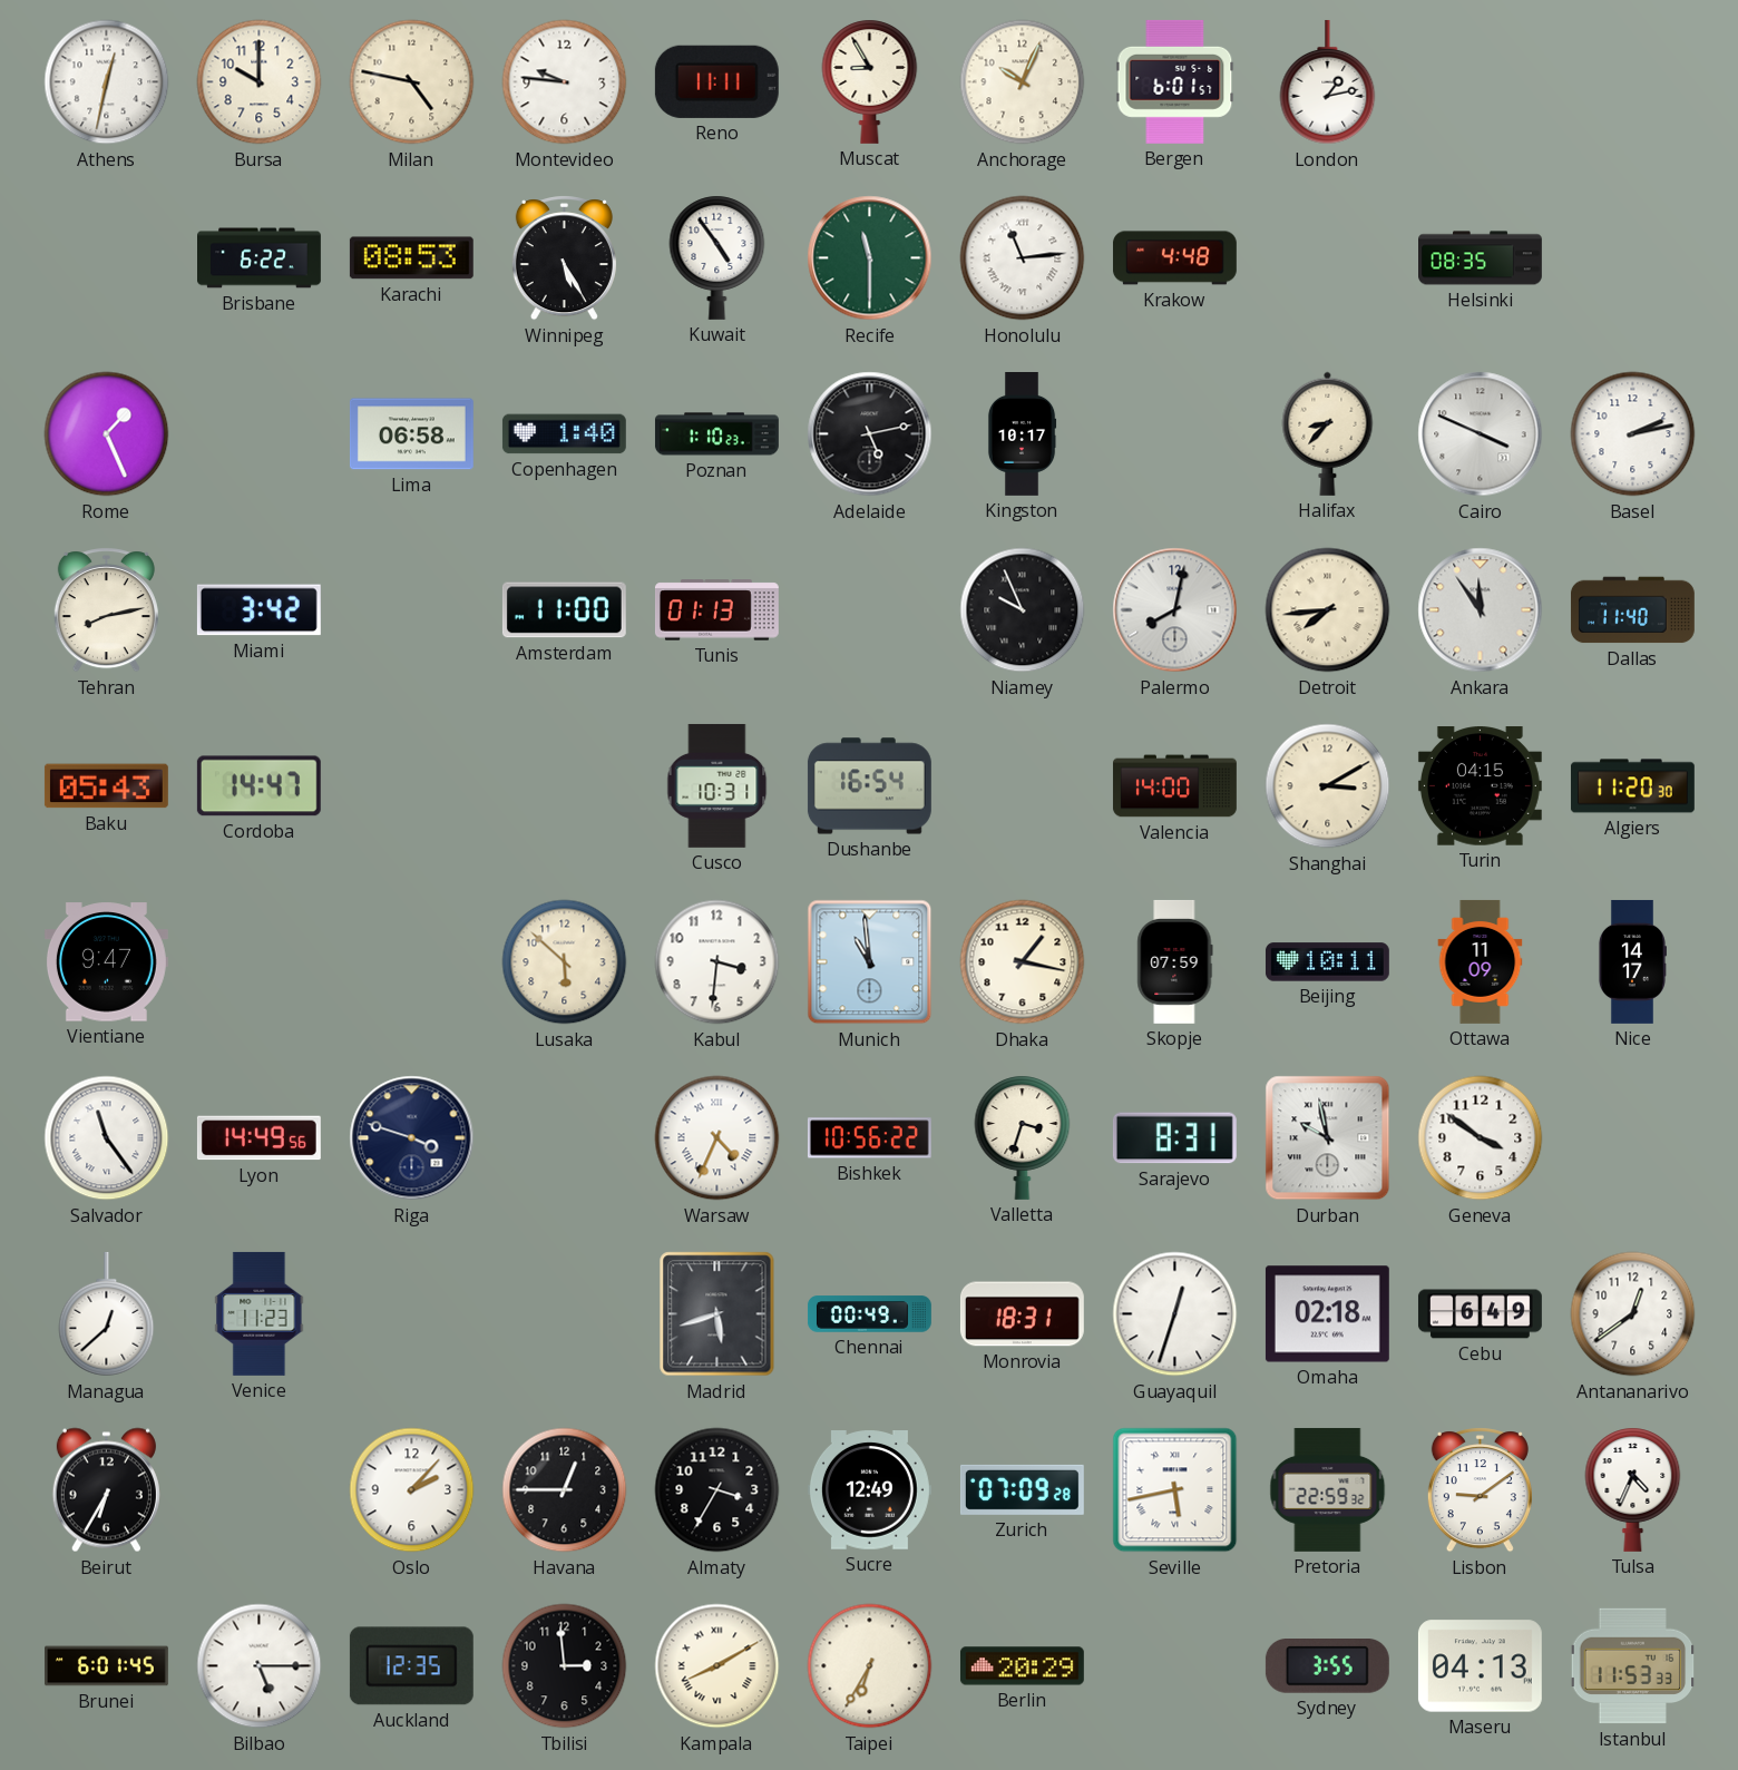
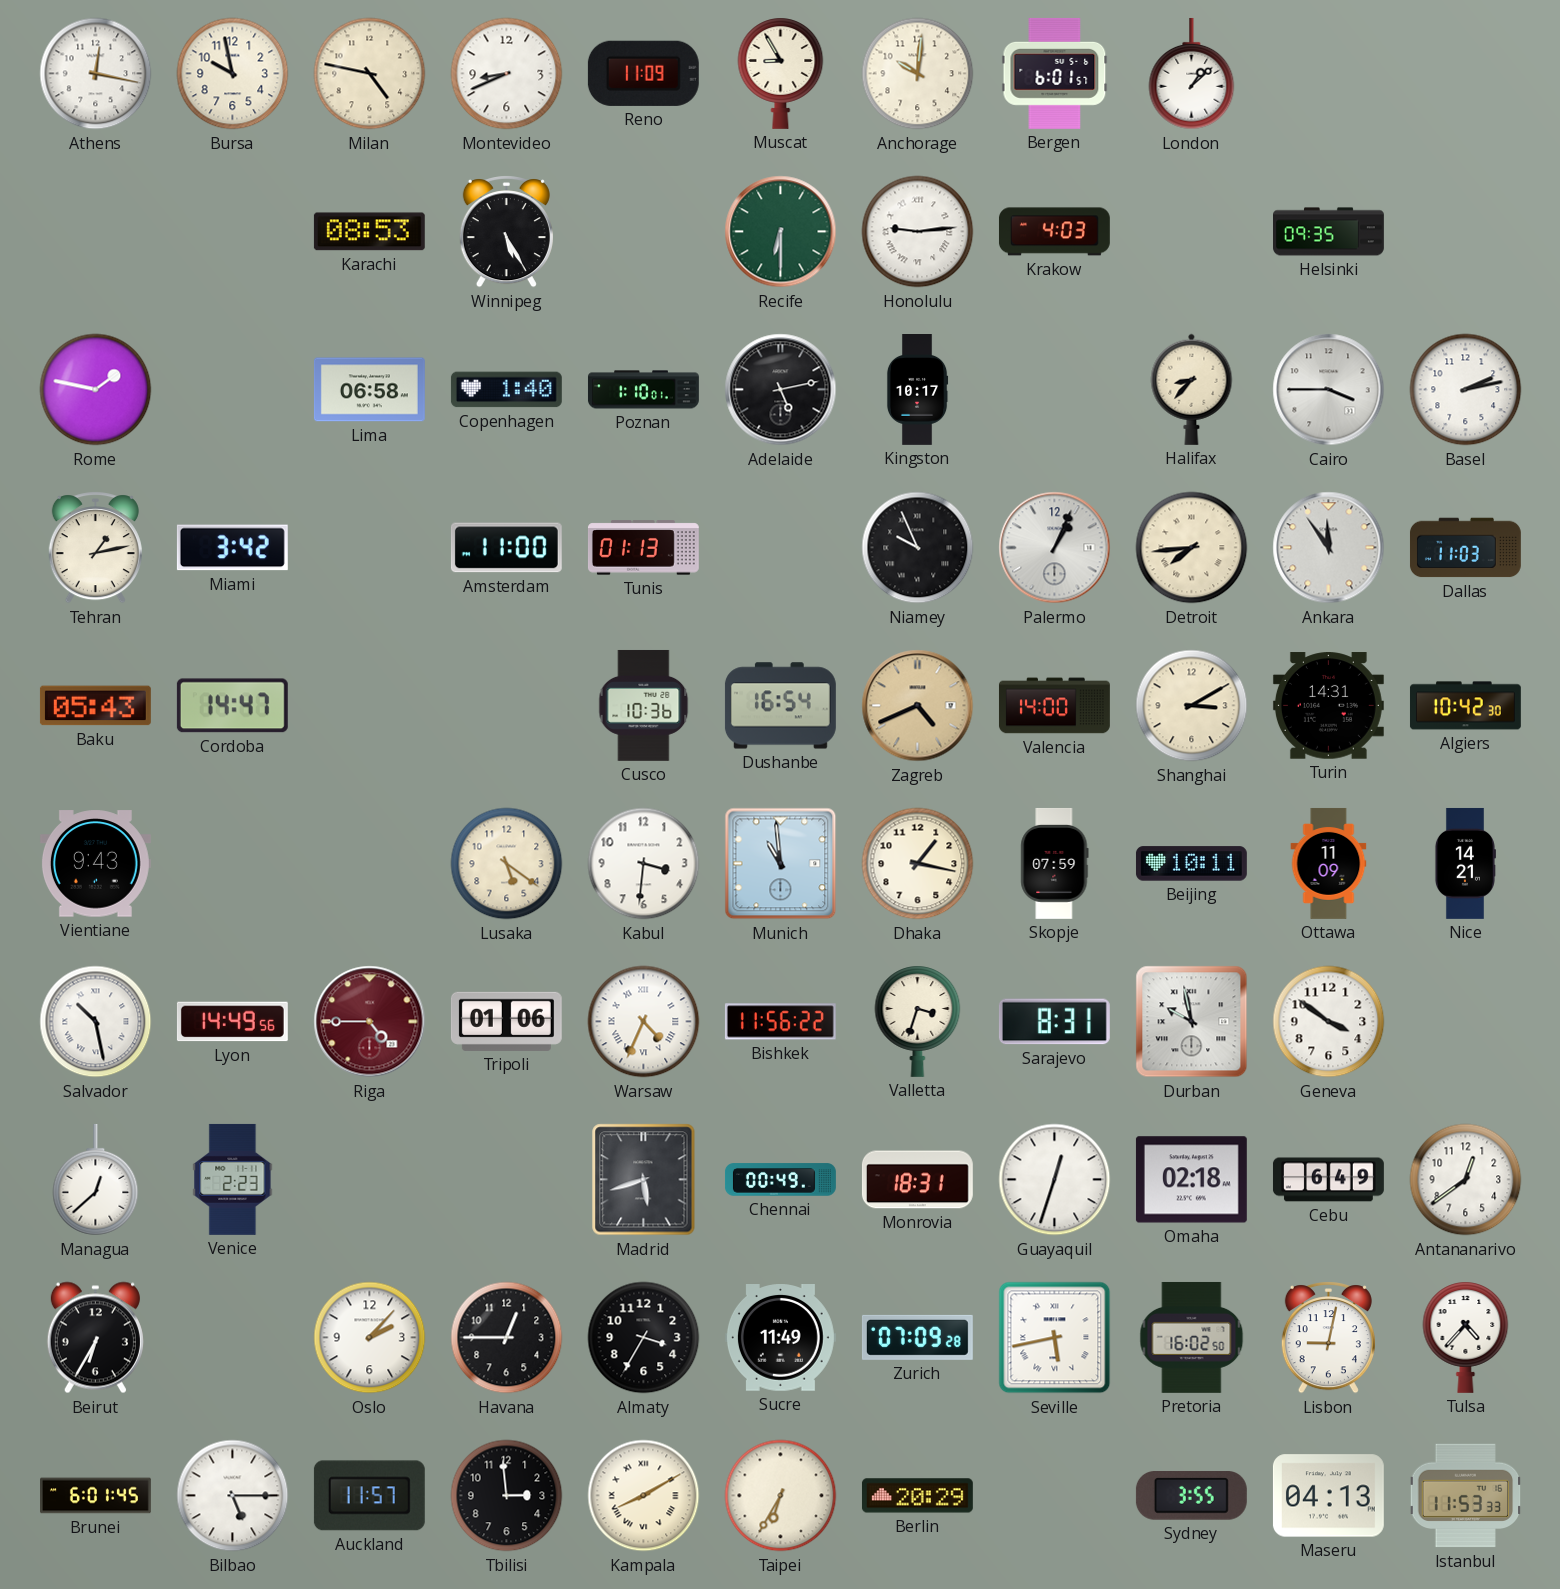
Athens: 12:32 -> 12:17
Bursa: 10:00 -> 9:58
Montevideo: 9:46 -> 8:41
Reno: 11:11 -> 11:09
Anchorage: 10:04 -> 10:01
London: 1:13 -> 1:08
Brisbane: 6:22 -> none
Kuwait: 4:54 -> none
Recife: 11:30 -> 6:30
Honolulu: 11:14 -> 9:14
Krakow: 4:48 -> 4:03
Helsinki: 08:35 -> 09:35
Rome: 1:26 -> 1:47
Poznan: 1:10:23 -> 1:10:01
Cairo: 3:49 -> 3:45
Tehran: 8:13 -> 1:13
Palermo: 8:02 -> 1:04
Dallas: 11:40 -> 11:03
Cusco: 10:31 -> 10:36
Zagreb: none -> 4:41
Turin: 04:15 -> 14:31
Algiers: 11:20 -> 10:42
Vientiane: 9:47 -> 9:43
Lusaka: 5:52 -> 5:21
Nice: 14:17 -> 14:21
Salvador: 11:24 -> 10:28
Riga: 3:48 -> 4:45
Riga dial: navy -> burgundy
Tripoli: none -> 01:06
Bishkek: 10:56 -> 11:56
Venice: 11:23 -> 2:23
Sucre: 12:49 -> 11:49
Pretoria: 22:59 -> 16:02
Lisbon: 9:09 -> 9:02
Tulsa: 4:34 -> 4:37
Auckland: 12:35 -> 11:57
